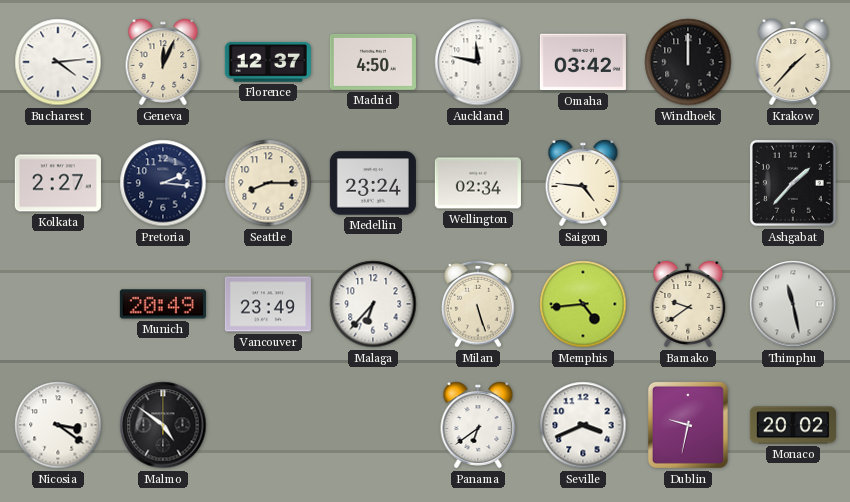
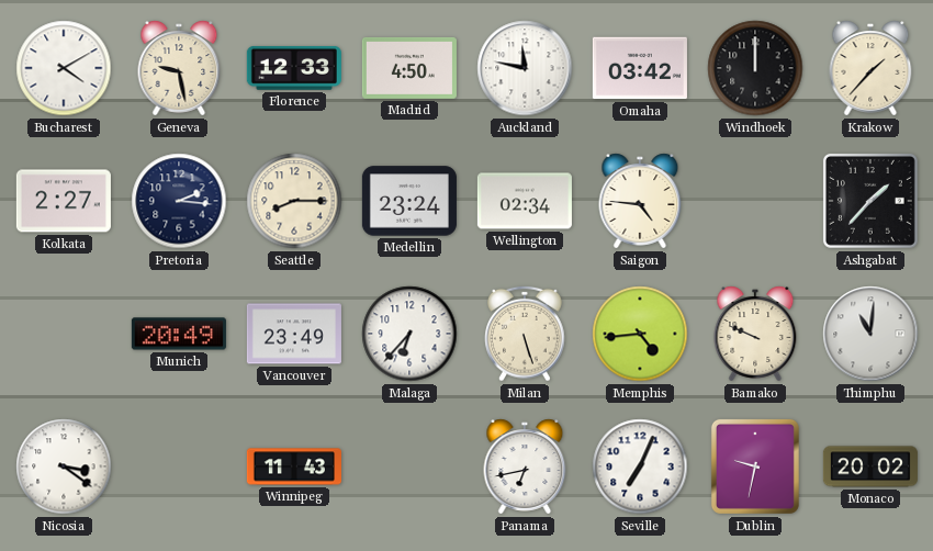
Bucharest: 4:14 -> 4:10
Geneva: 12:04 -> 9:28
Florence: 12:37 -> 12:33
Bamako: 9:39 -> 9:49
Thimphu: 11:28 -> 11:01
Malmo: 4:51 -> none
Winnipeg: none -> 11:43
Panama: 6:39 -> 6:43
Seville: 3:41 -> 7:04
